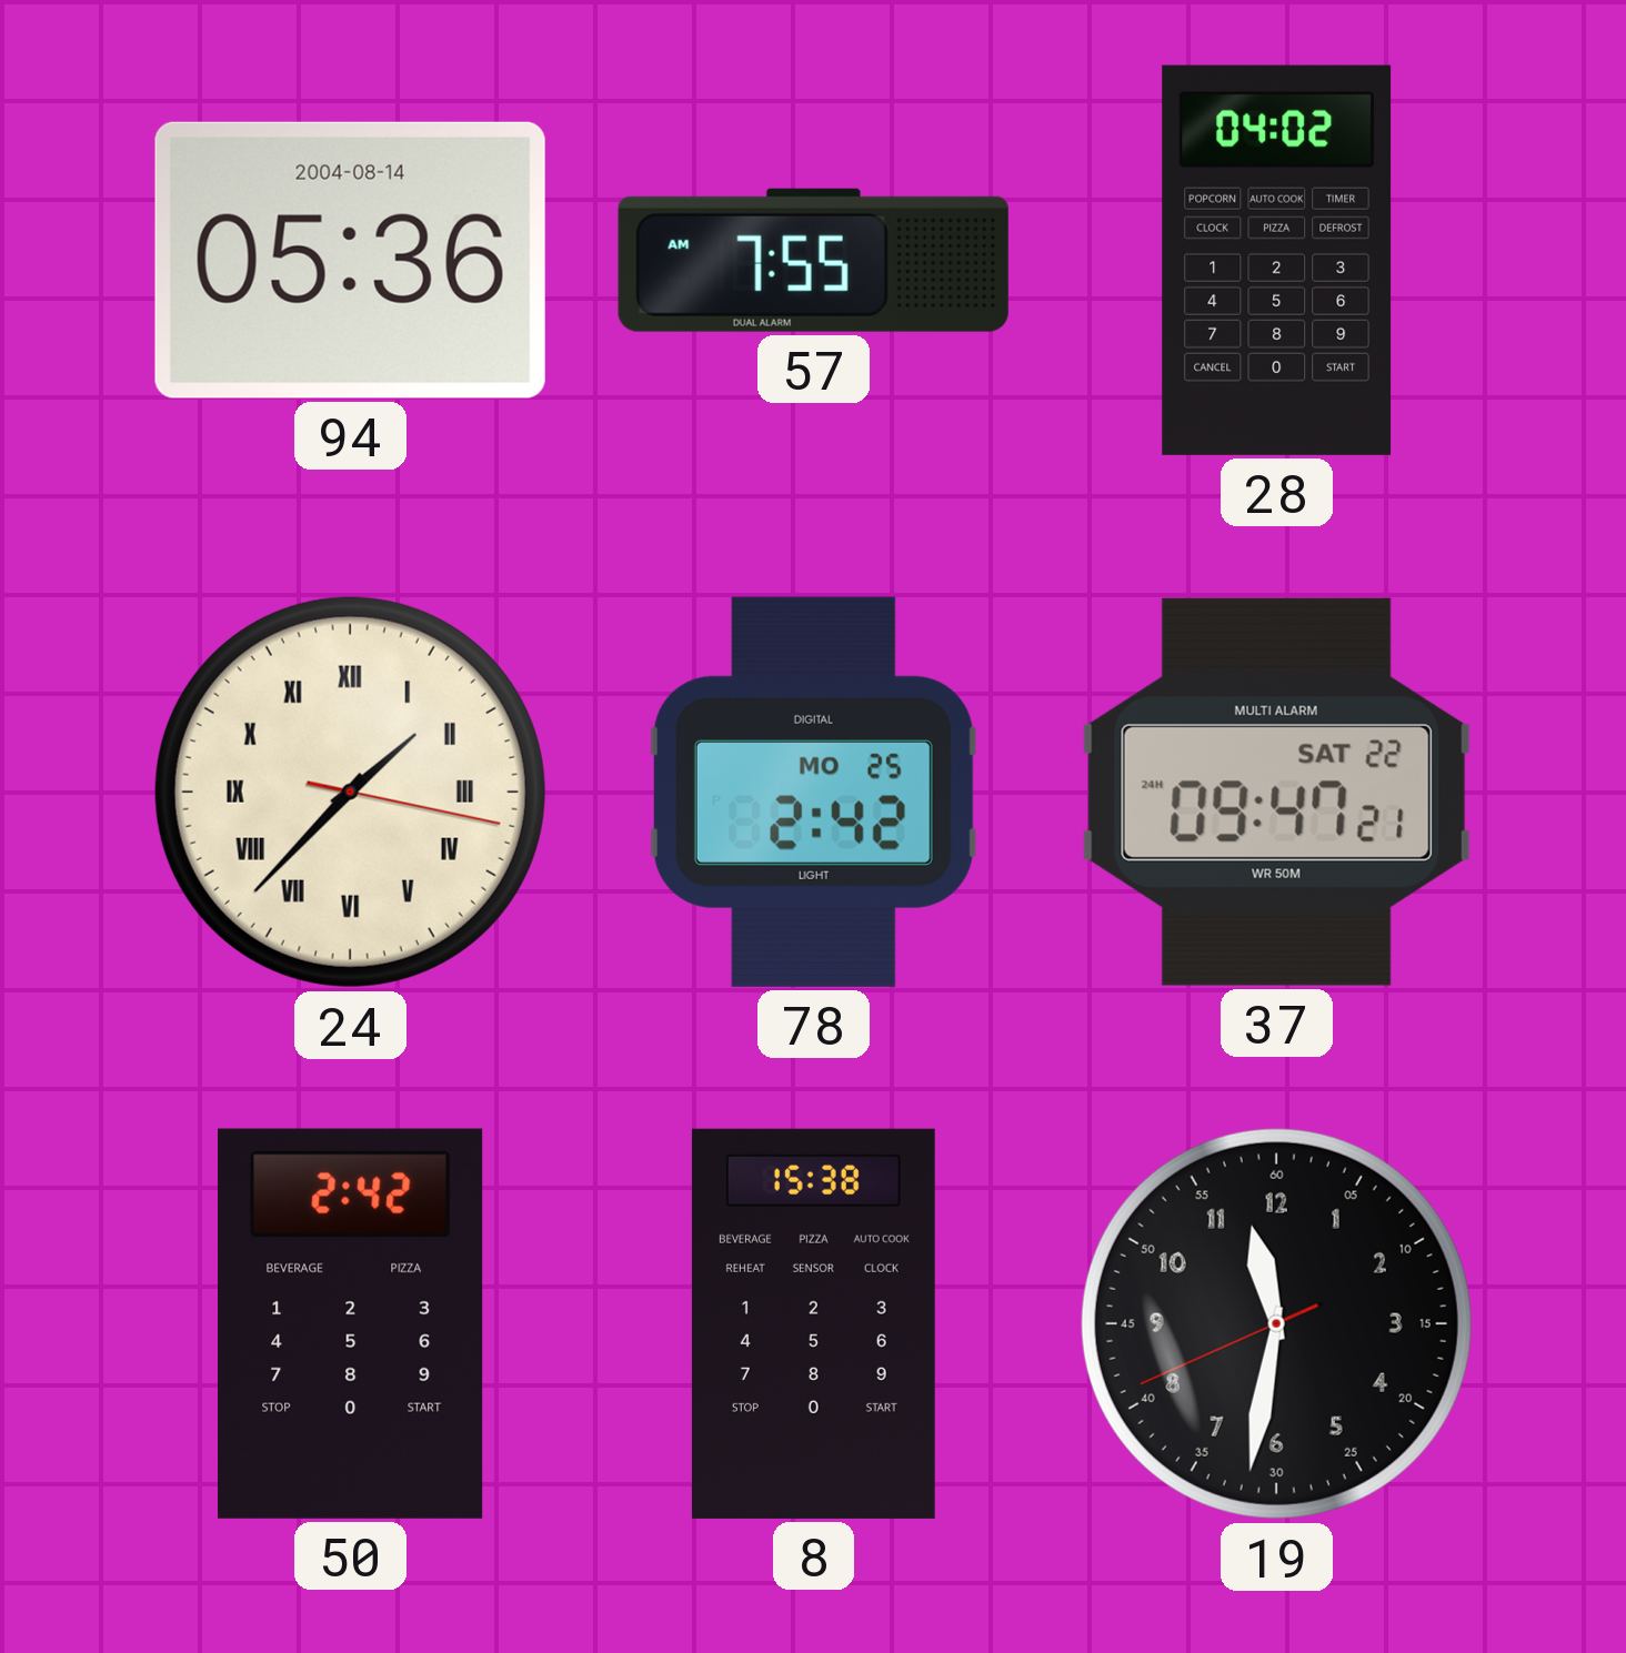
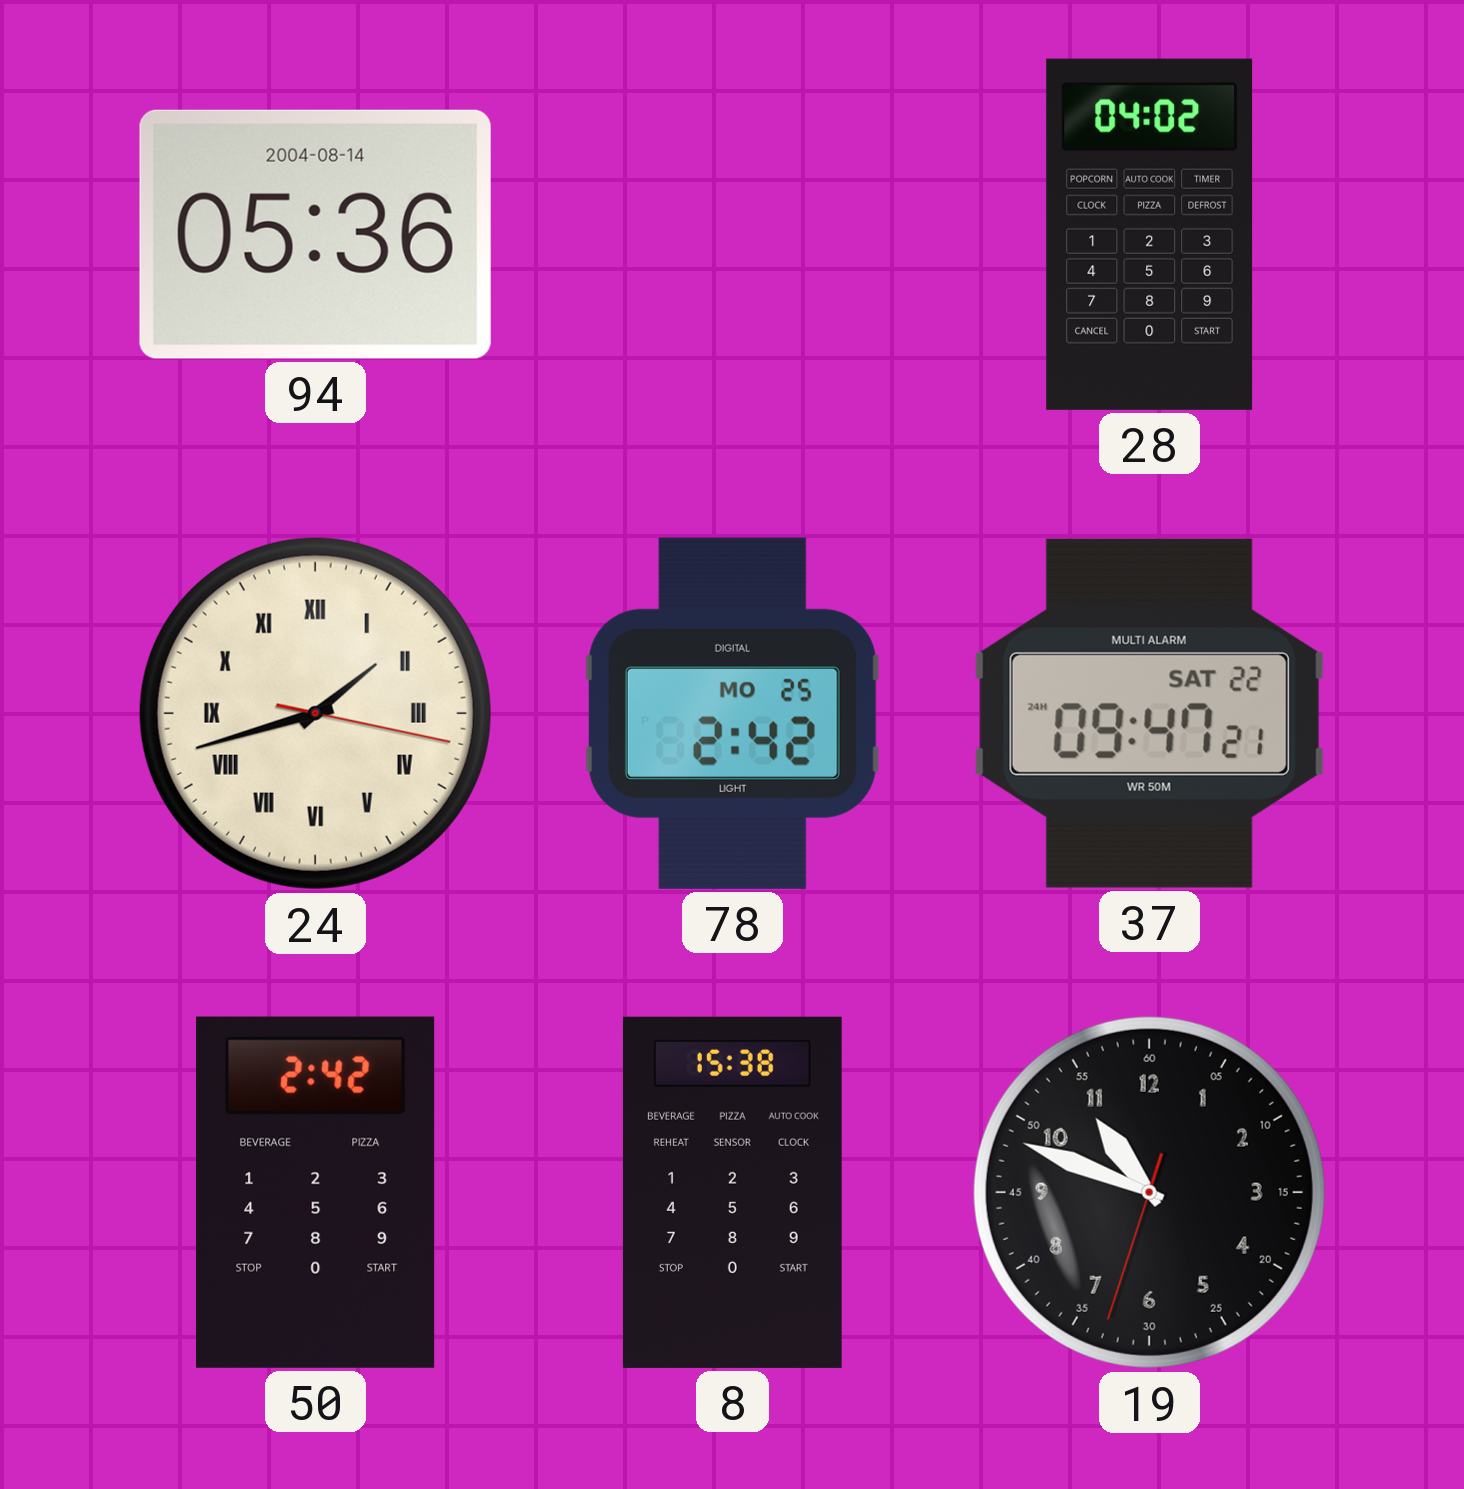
57: 7:55 -> none
24: 1:37 -> 1:42
19: 11:31 -> 10:48
